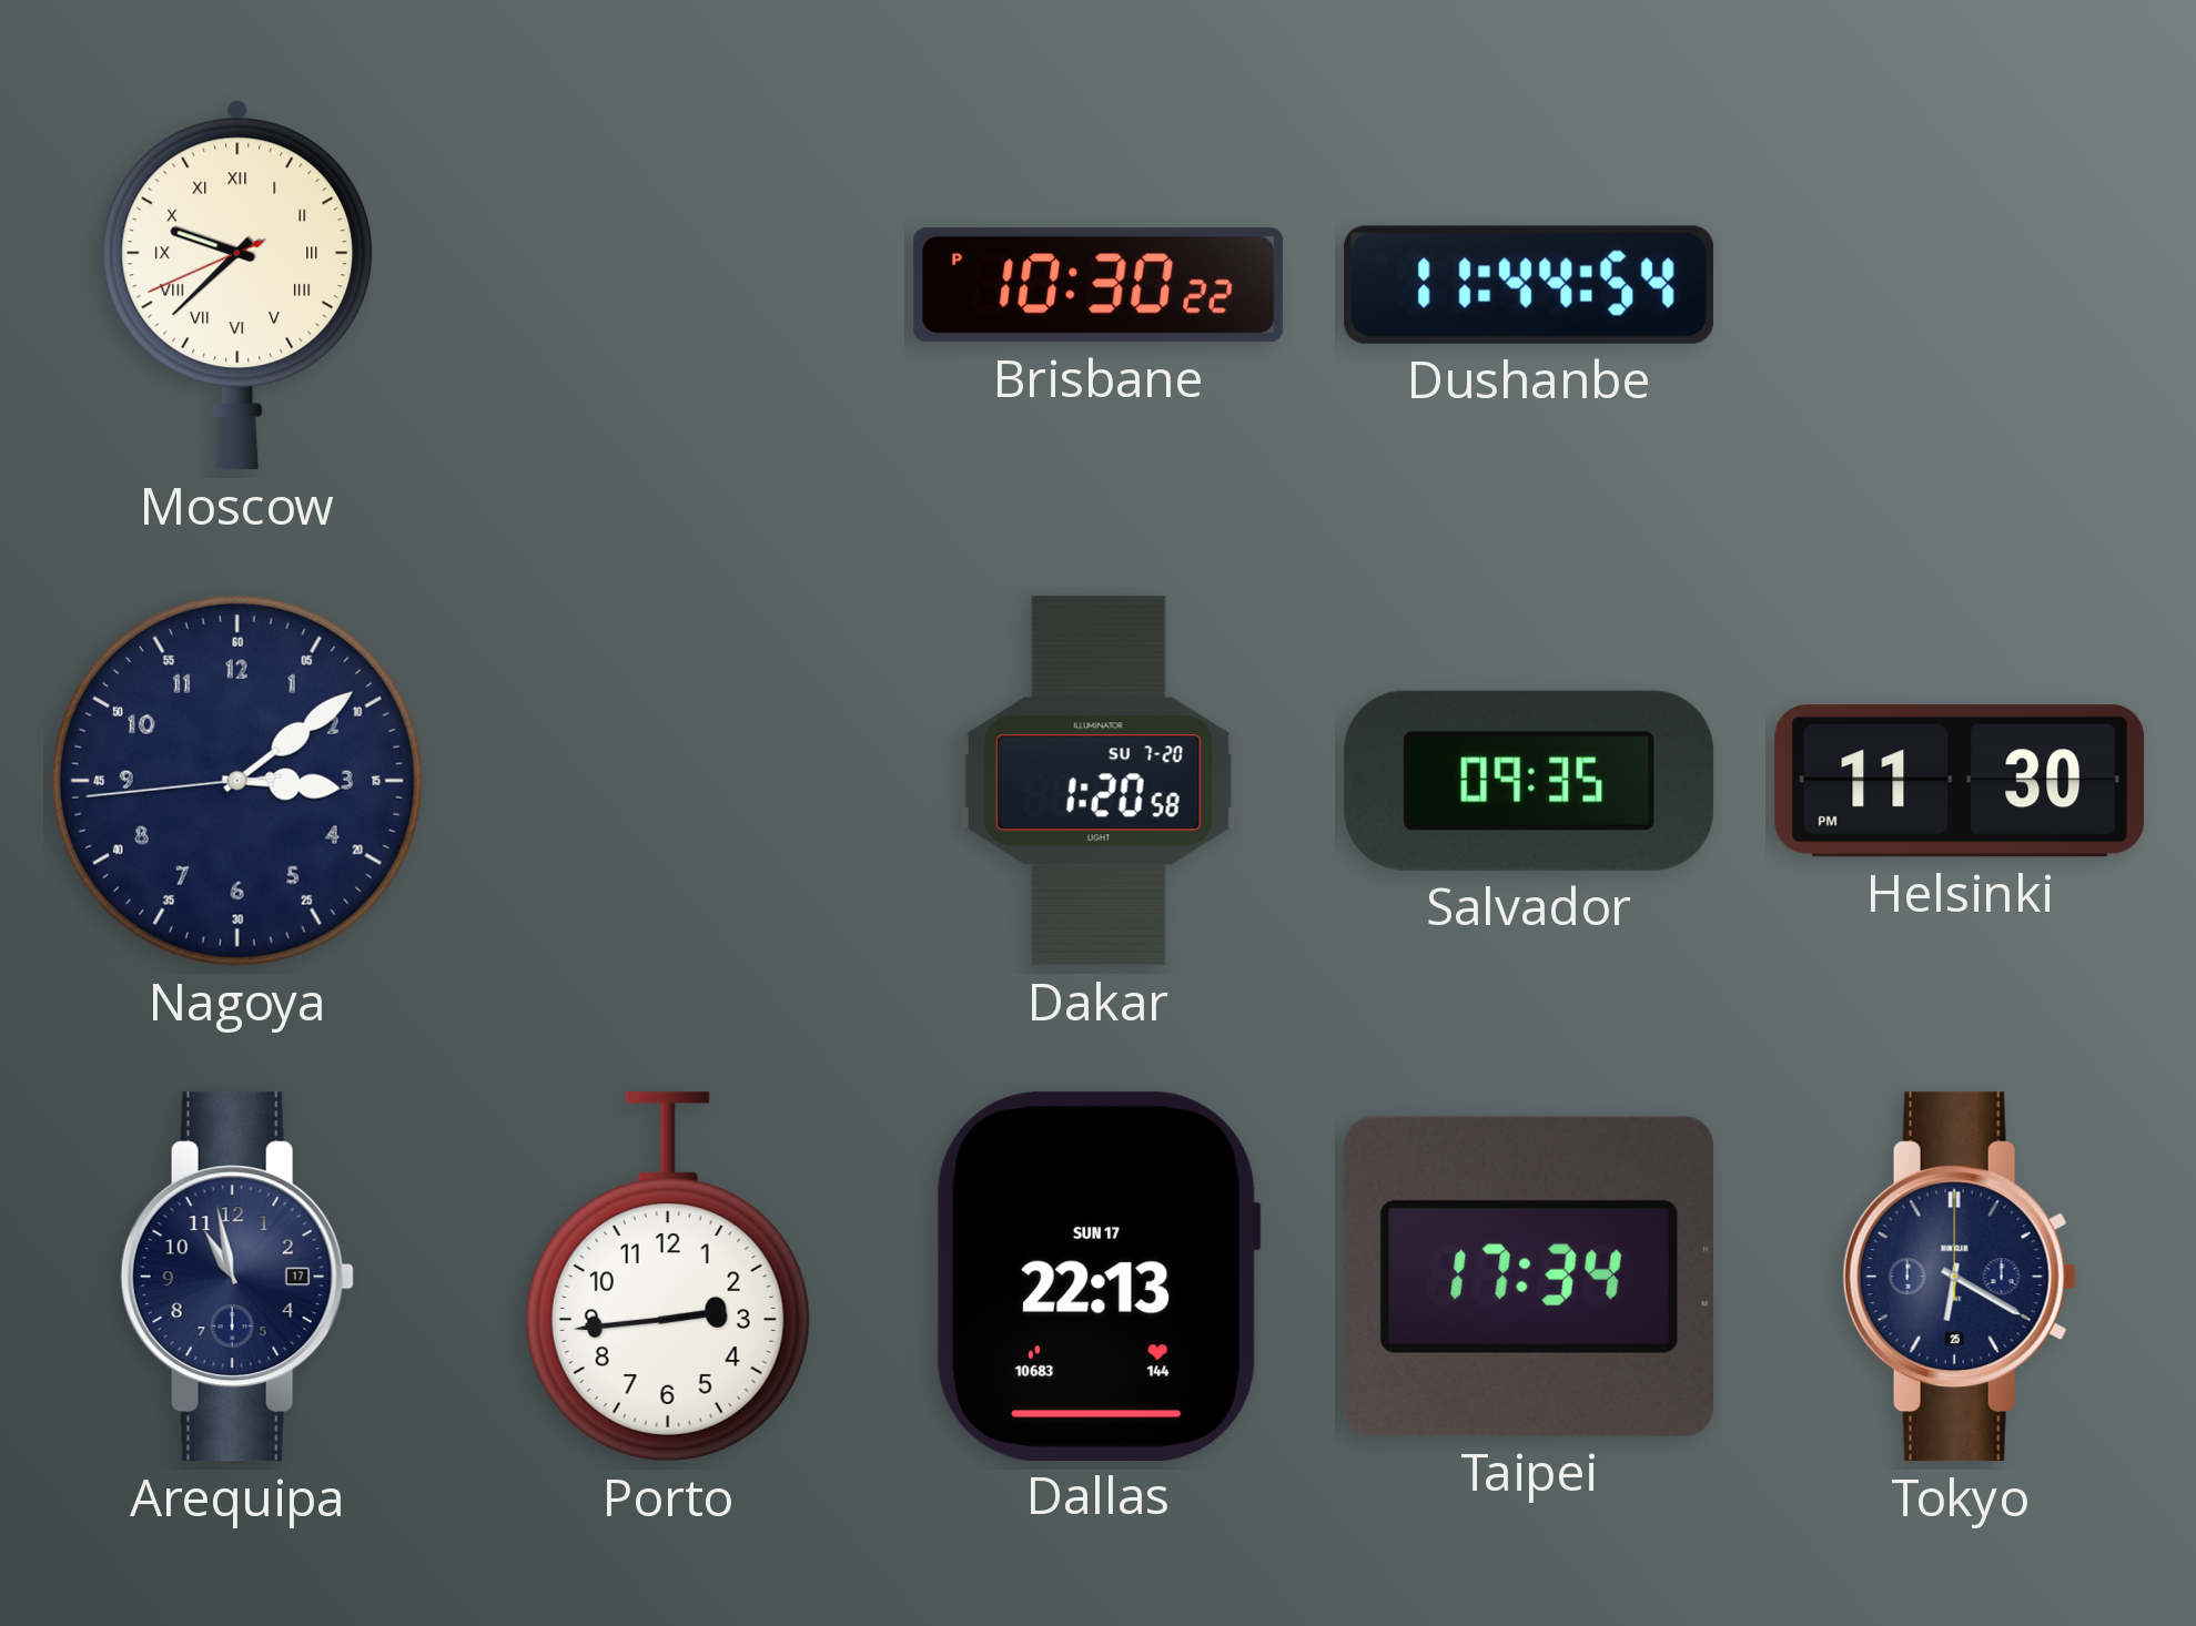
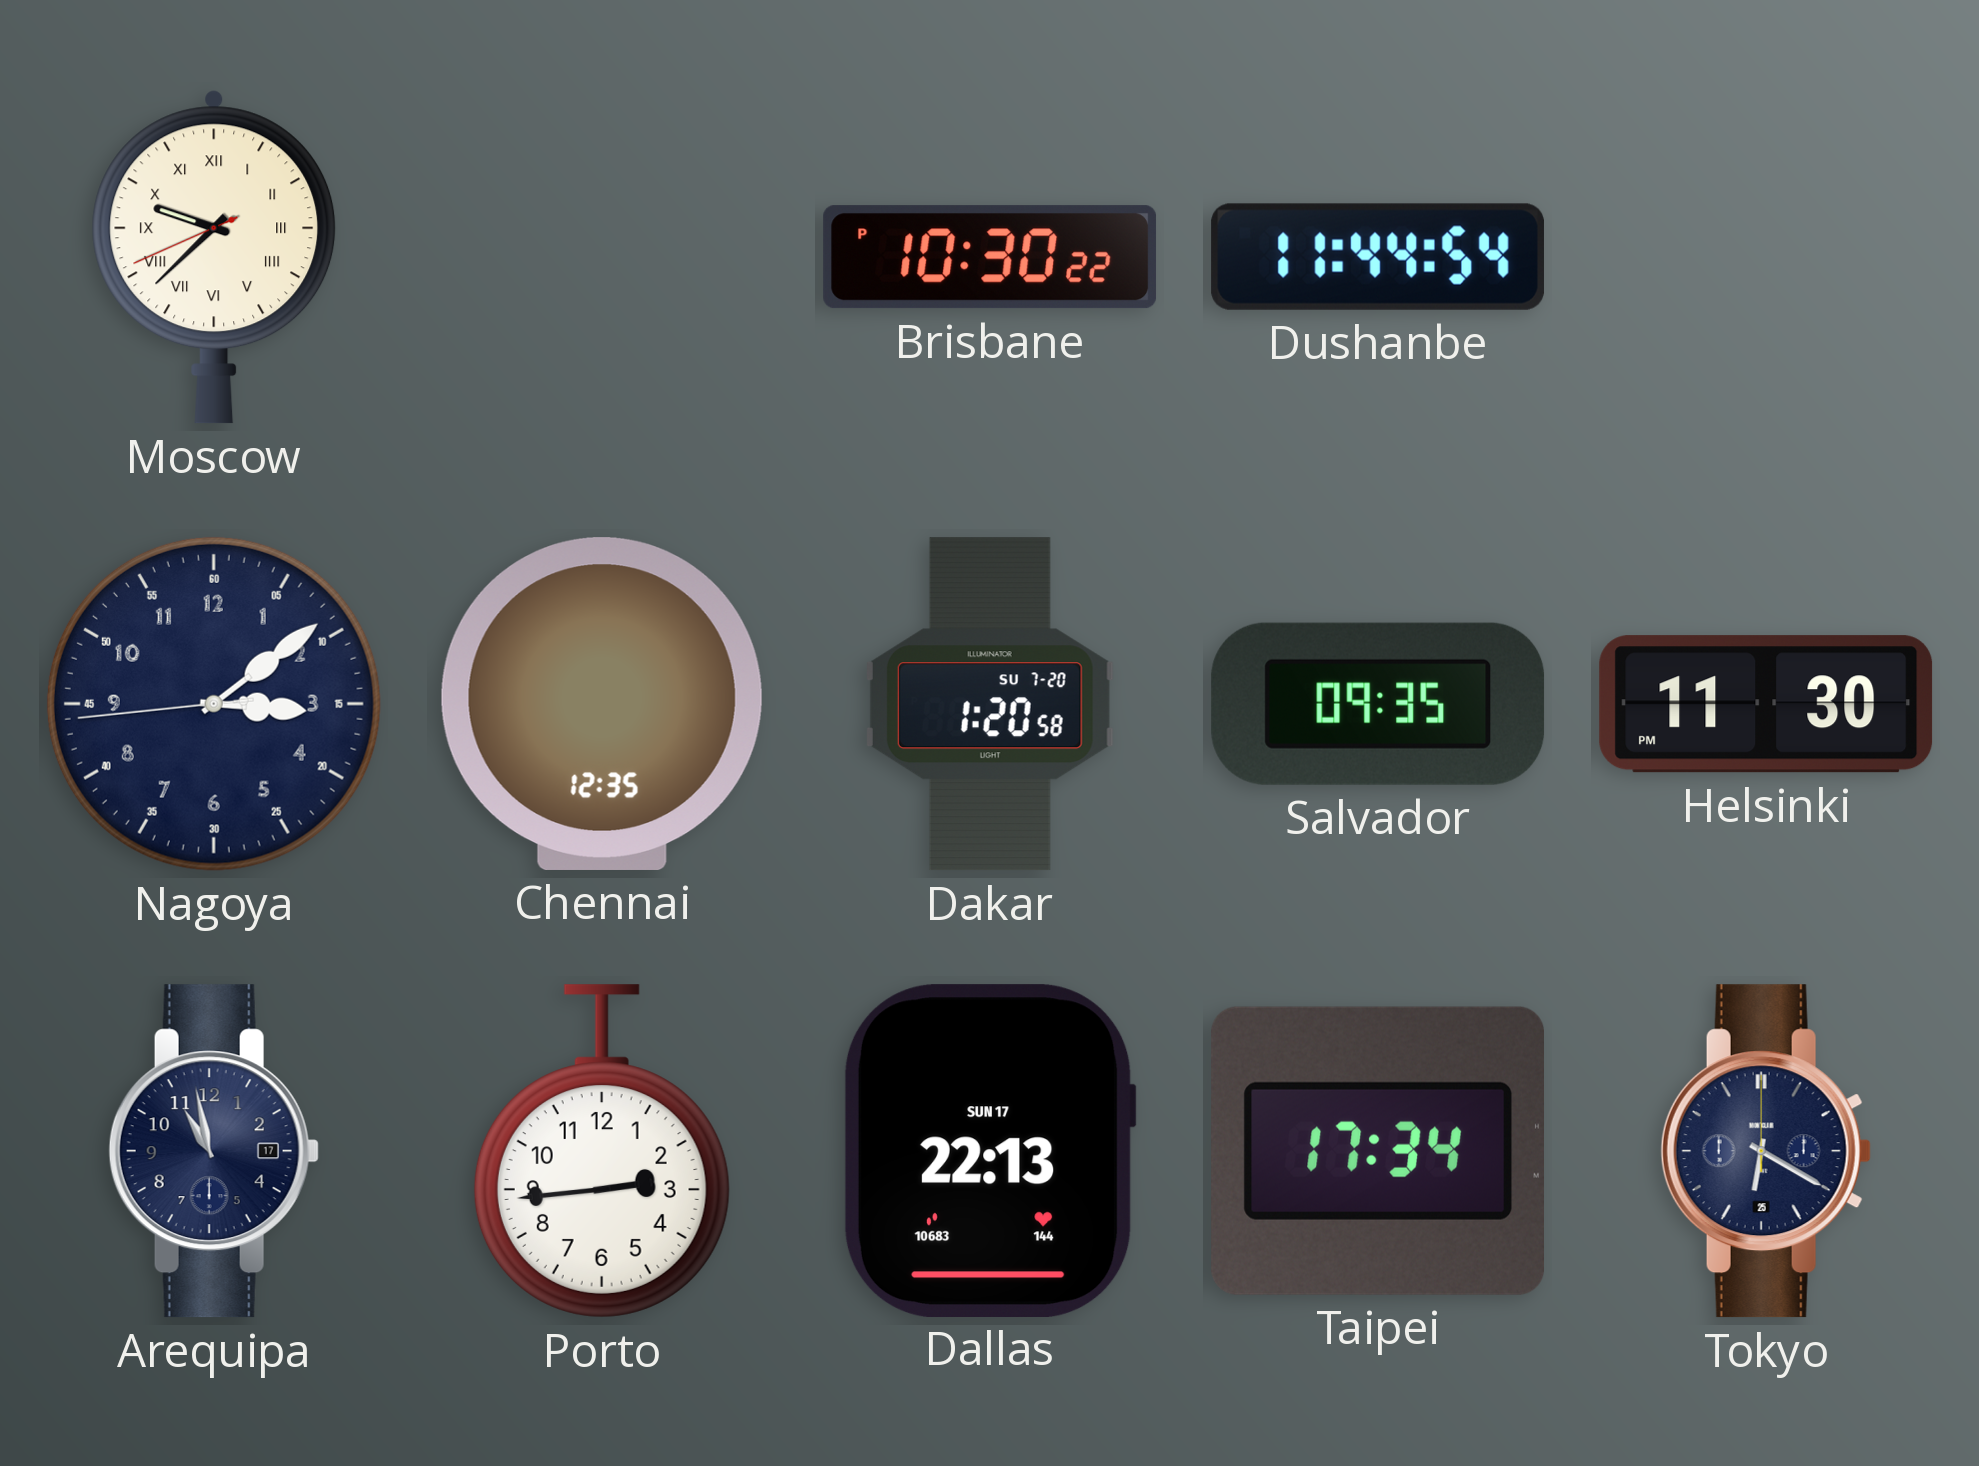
Chennai: none -> 12:35
